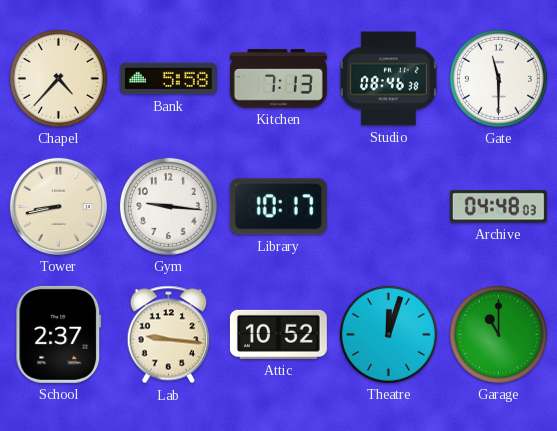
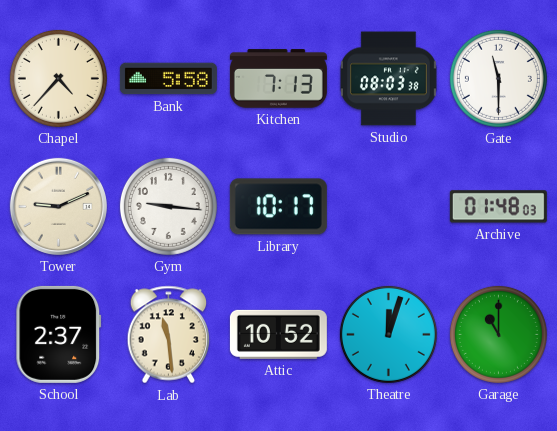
Studio: 08:46 -> 08:03
Tower: 8:43 -> 9:11
Archive: 04:48 -> 01:48
Lab: 9:16 -> 11:29
